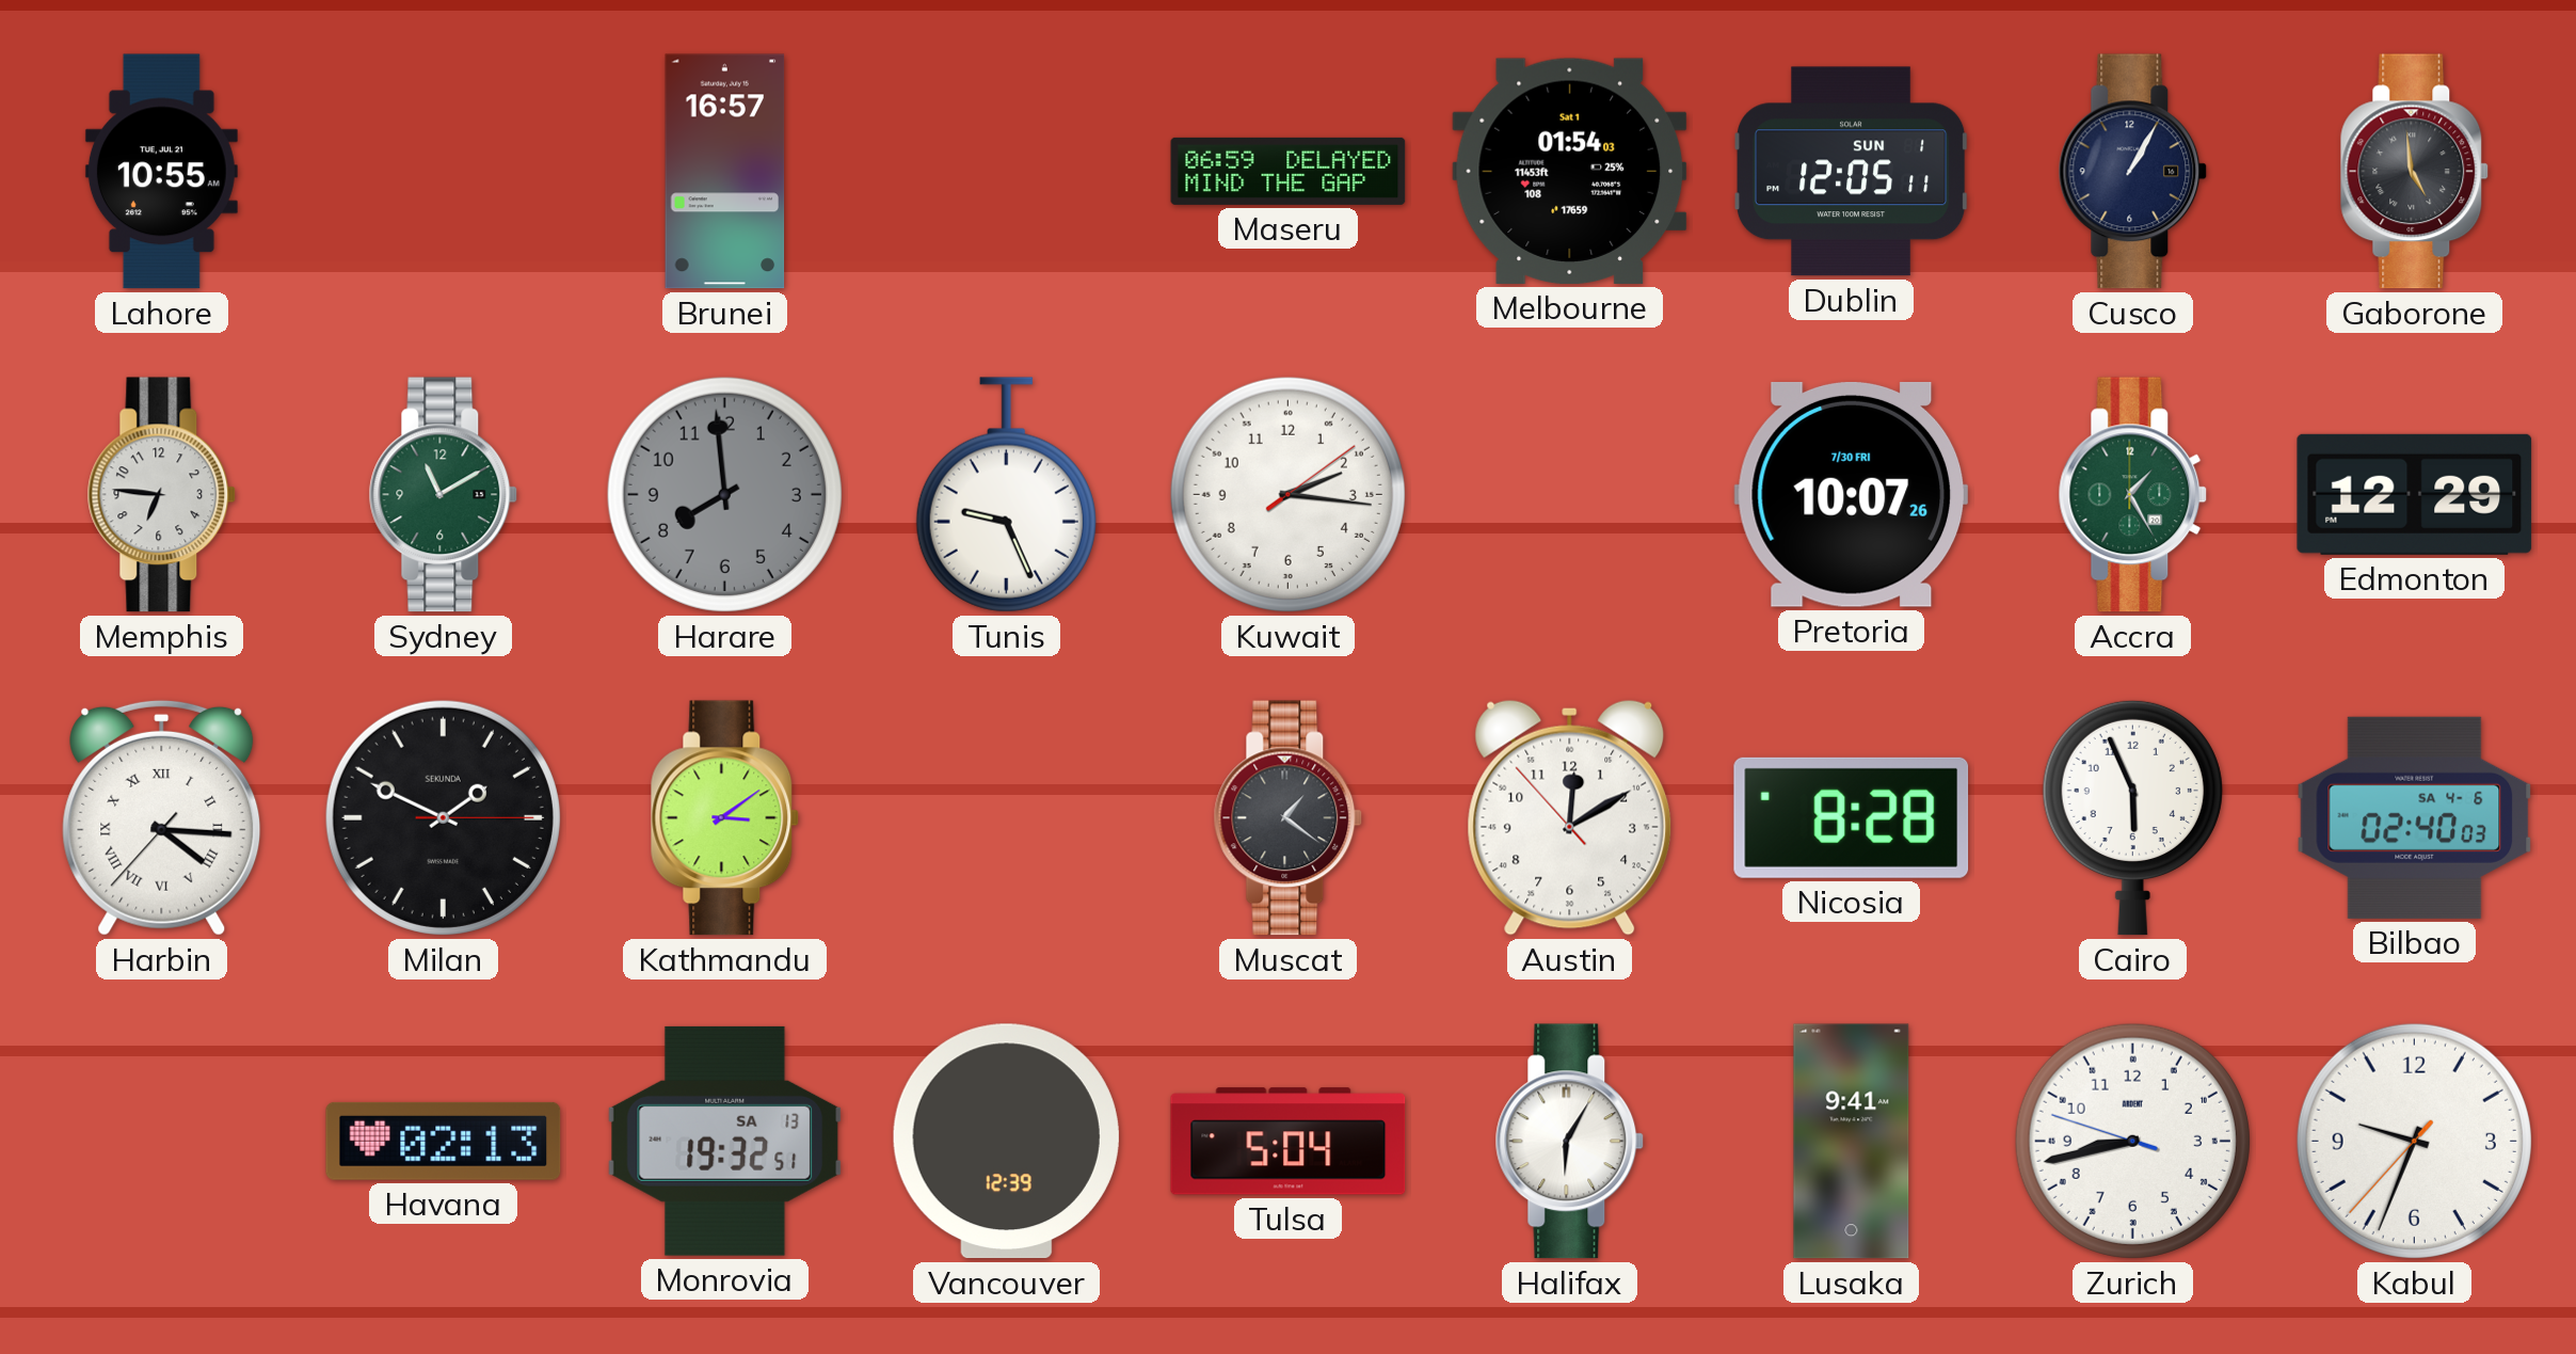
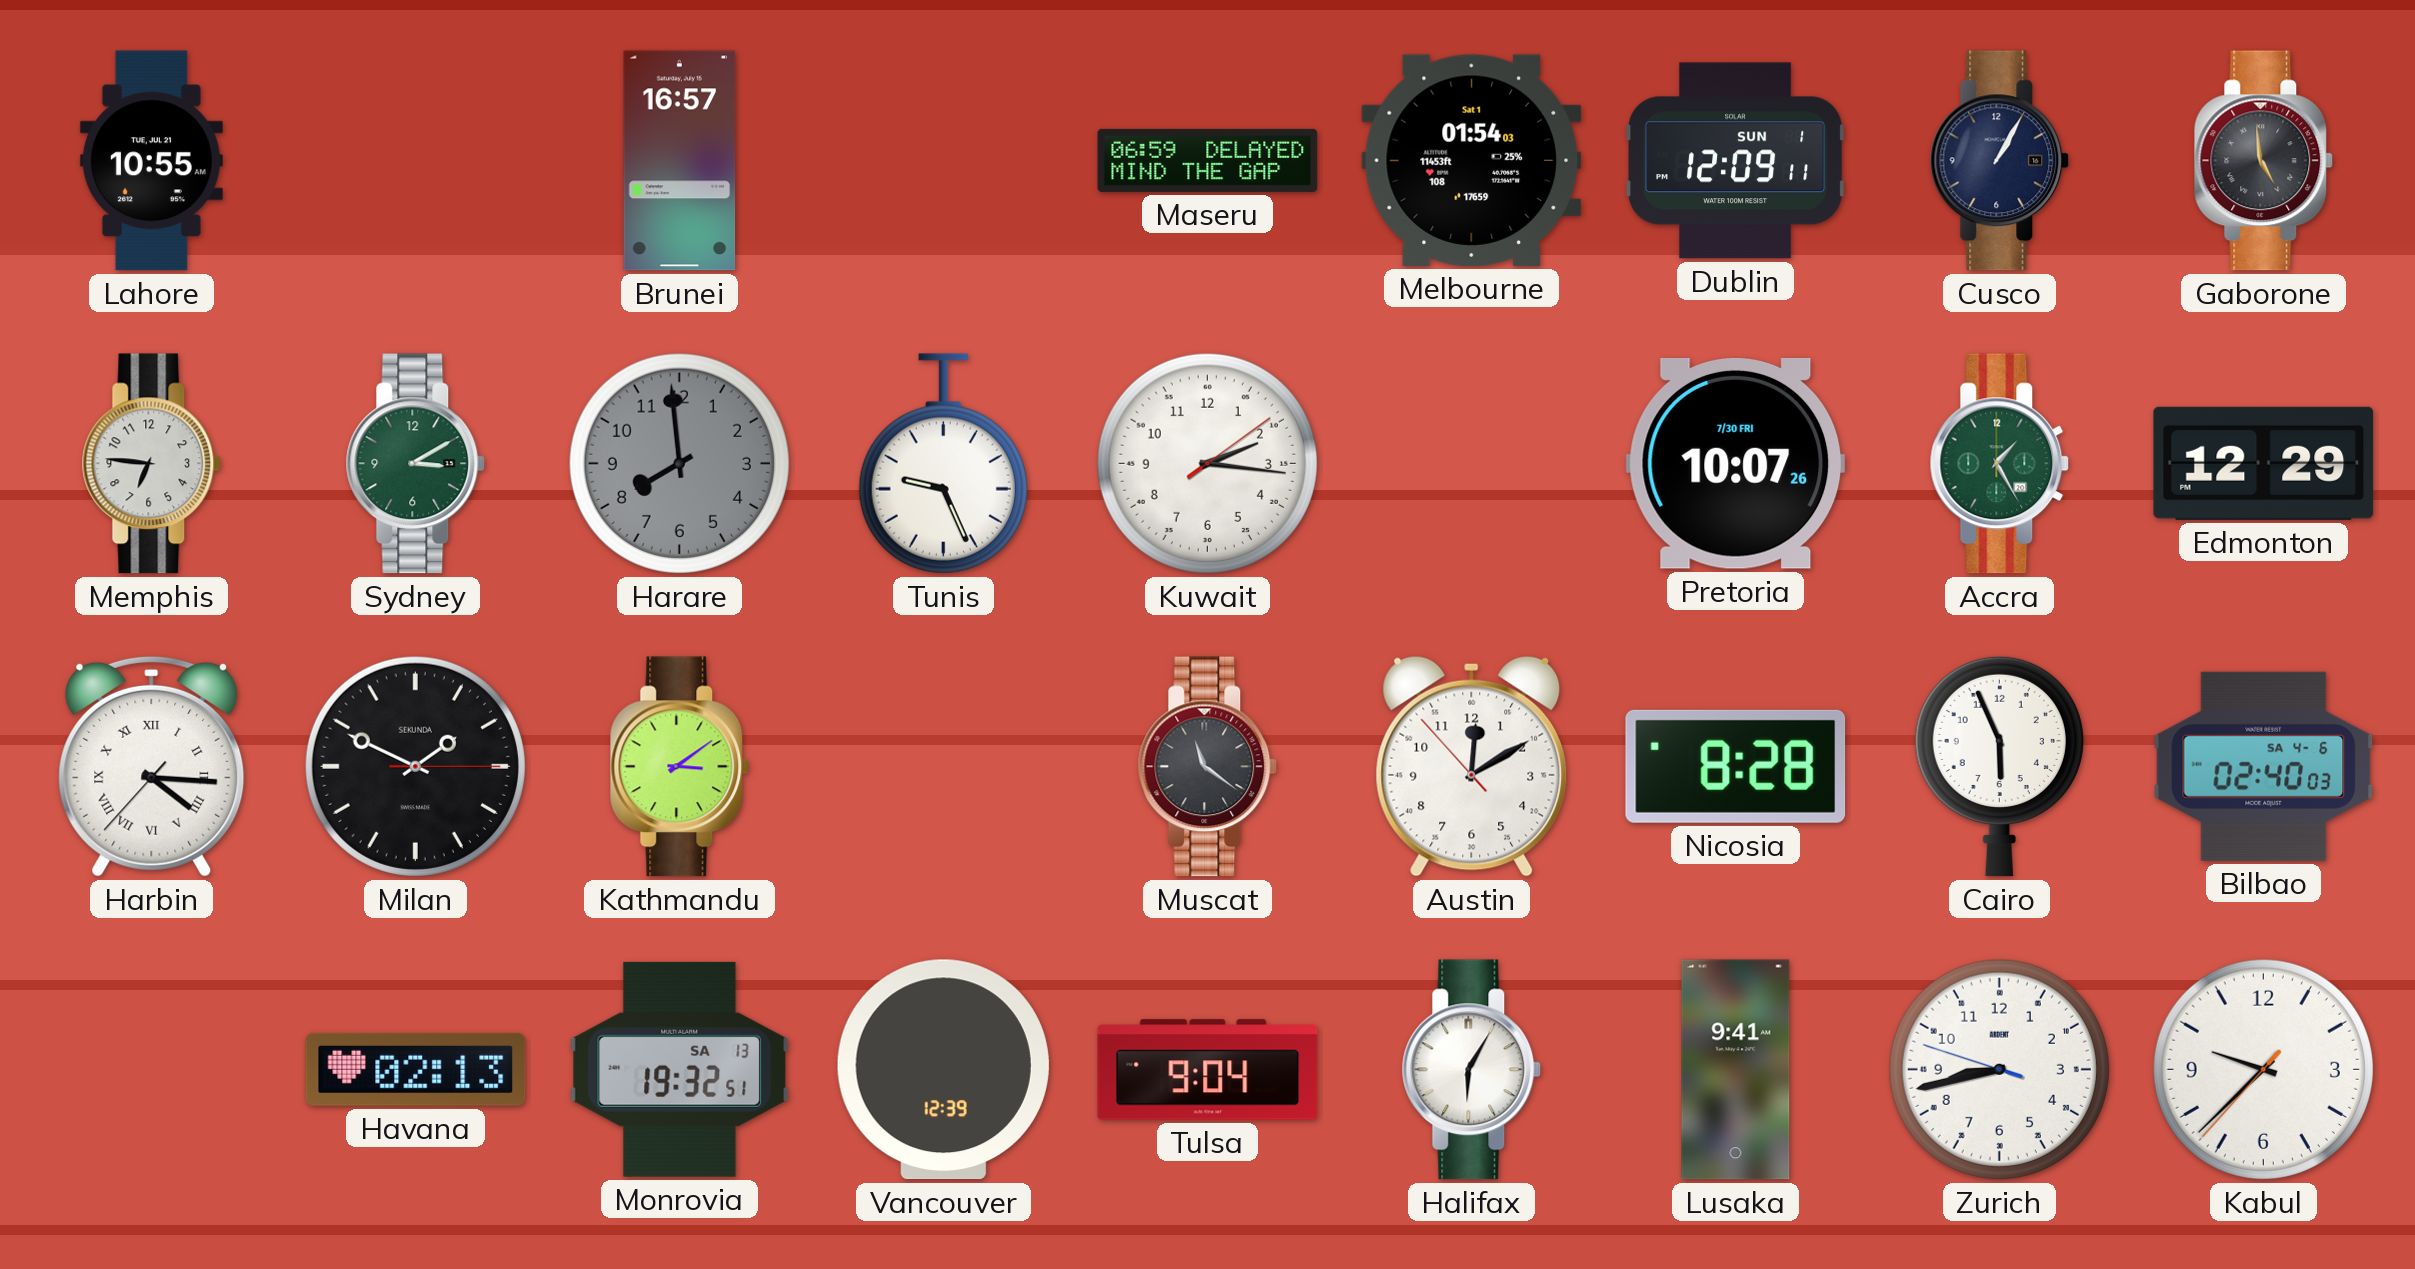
Dublin: 12:05 -> 12:09
Sydney: 11:10 -> 3:10
Muscat: 1:21 -> 11:21
Tulsa: 5:04 -> 9:04
Kabul: 9:33 -> 9:37
